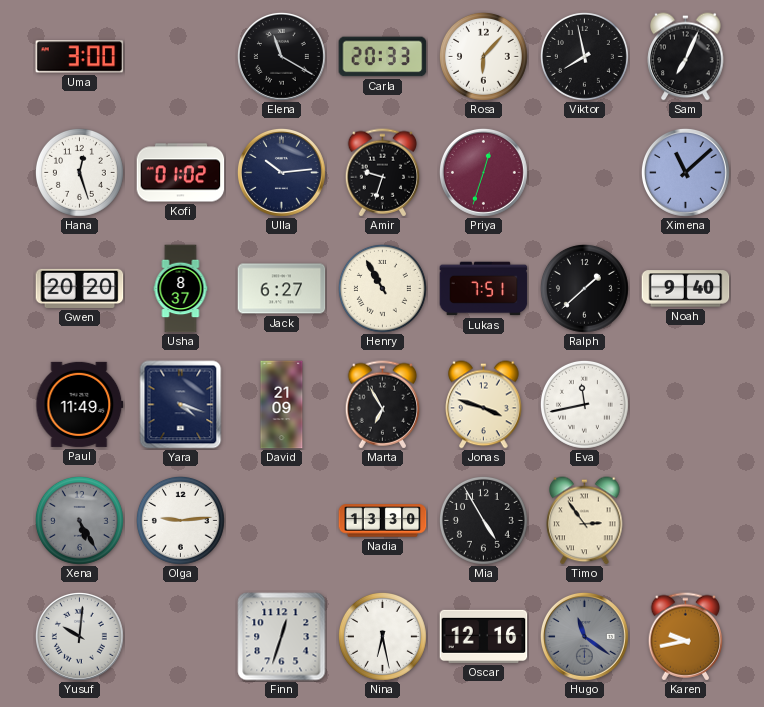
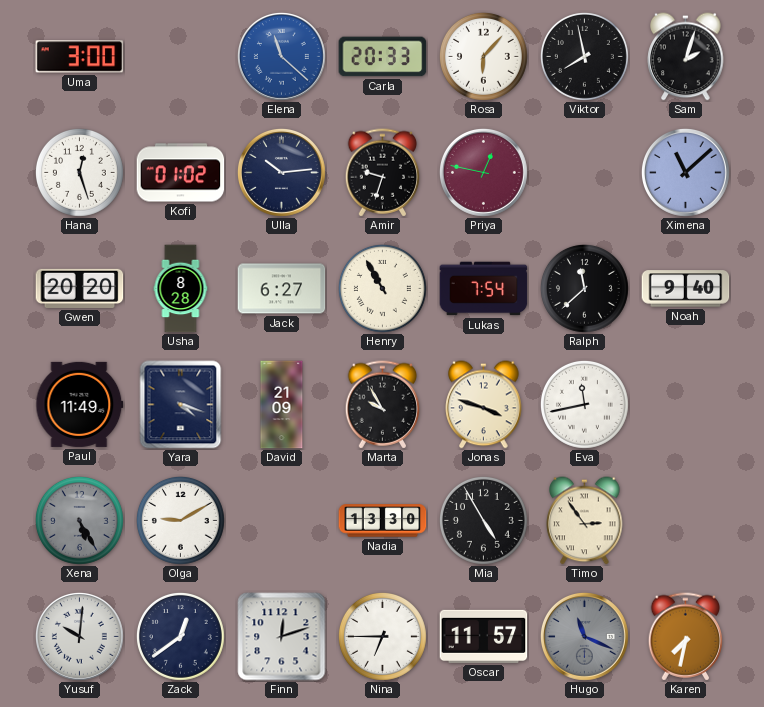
Elena: 11:20 -> 11:22
Elena dial: black -> blue
Sam: 7:04 -> 2:03
Priya: 12:33 -> 12:47
Usha: 8:37 -> 8:28
Lukas: 7:51 -> 7:54
Ralph: 1:38 -> 11:38
Marta: 6:55 -> 9:55
Olga: 9:14 -> 9:10
Zack: none -> 12:39
Finn: 12:33 -> 12:12
Nina: 6:28 -> 6:45
Oscar: 12:16 -> 11:57
Hugo: 11:21 -> 11:19
Karen: 9:43 -> 7:32
